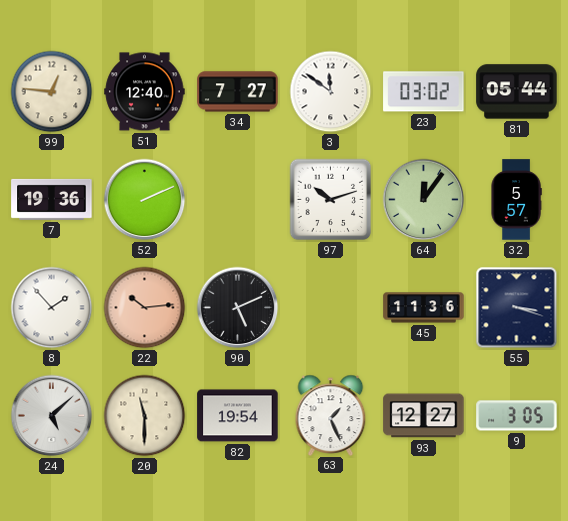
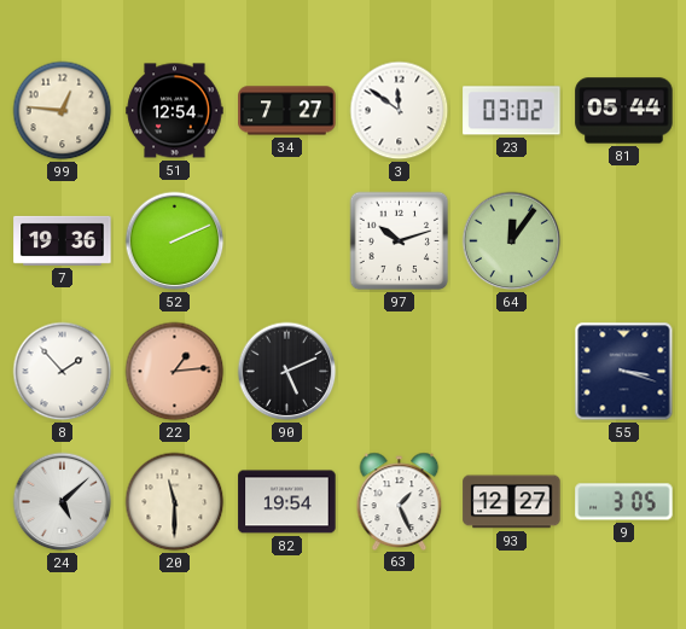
51: 12:40 -> 12:54
32: 5:57 -> none
22: 10:14 -> 1:14
45: 11:36 -> none
